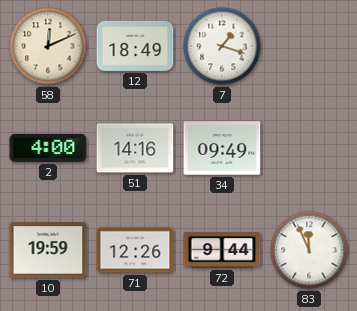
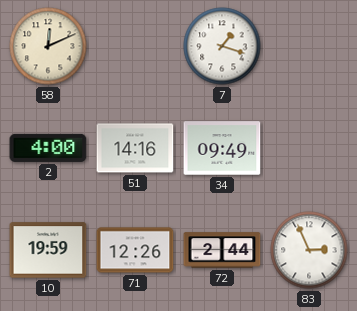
12: 18:49 -> none
72: 9:44 -> 2:44
83: 11:56 -> 2:56
